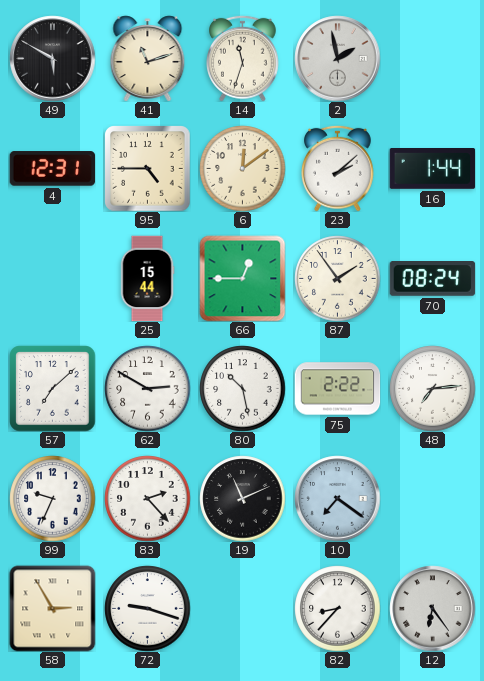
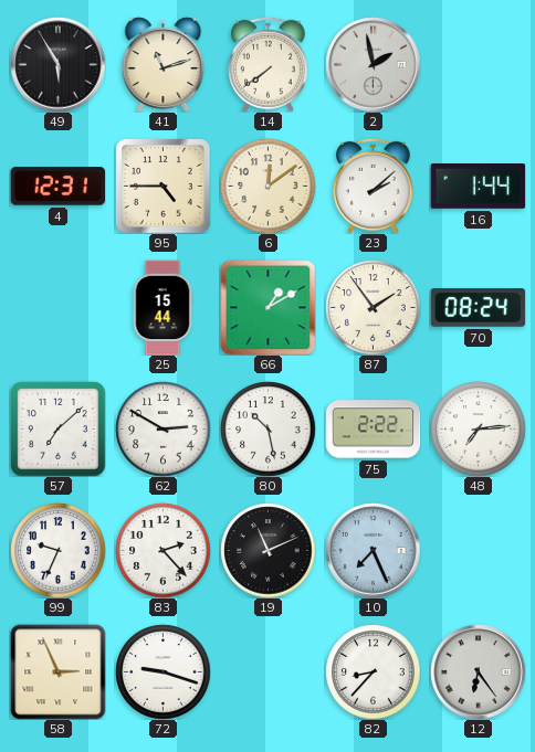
49: 5:50 -> 5:55
14: 11:33 -> 7:39
66: 12:45 -> 1:10
10: 7:21 -> 7:26
58: 2:55 -> 2:56
